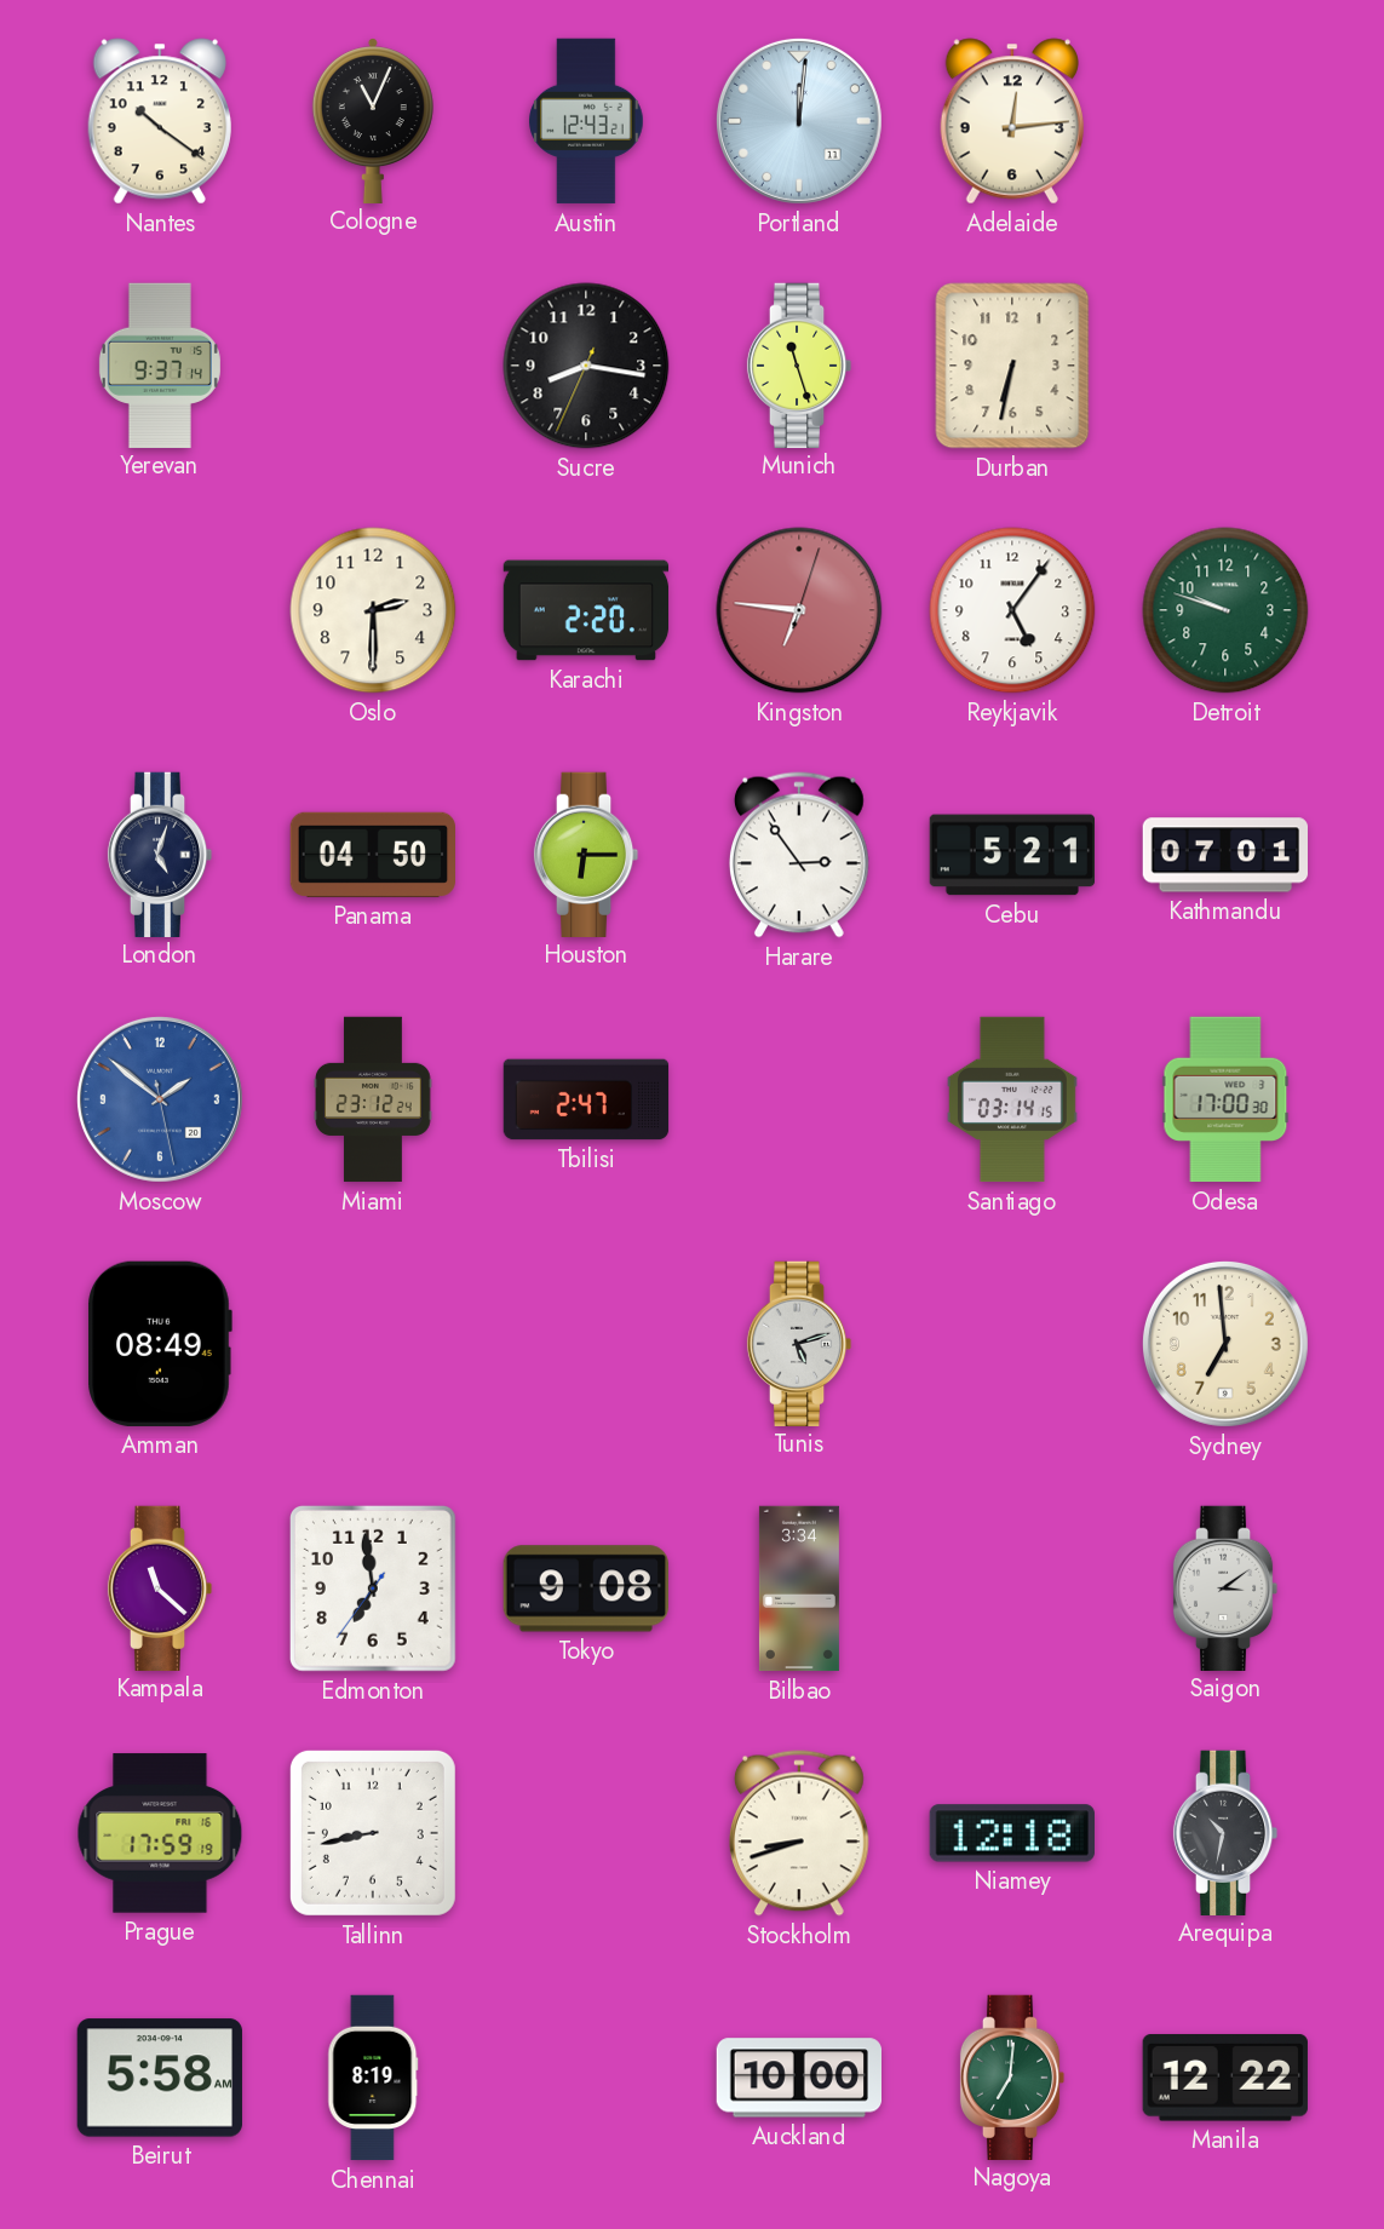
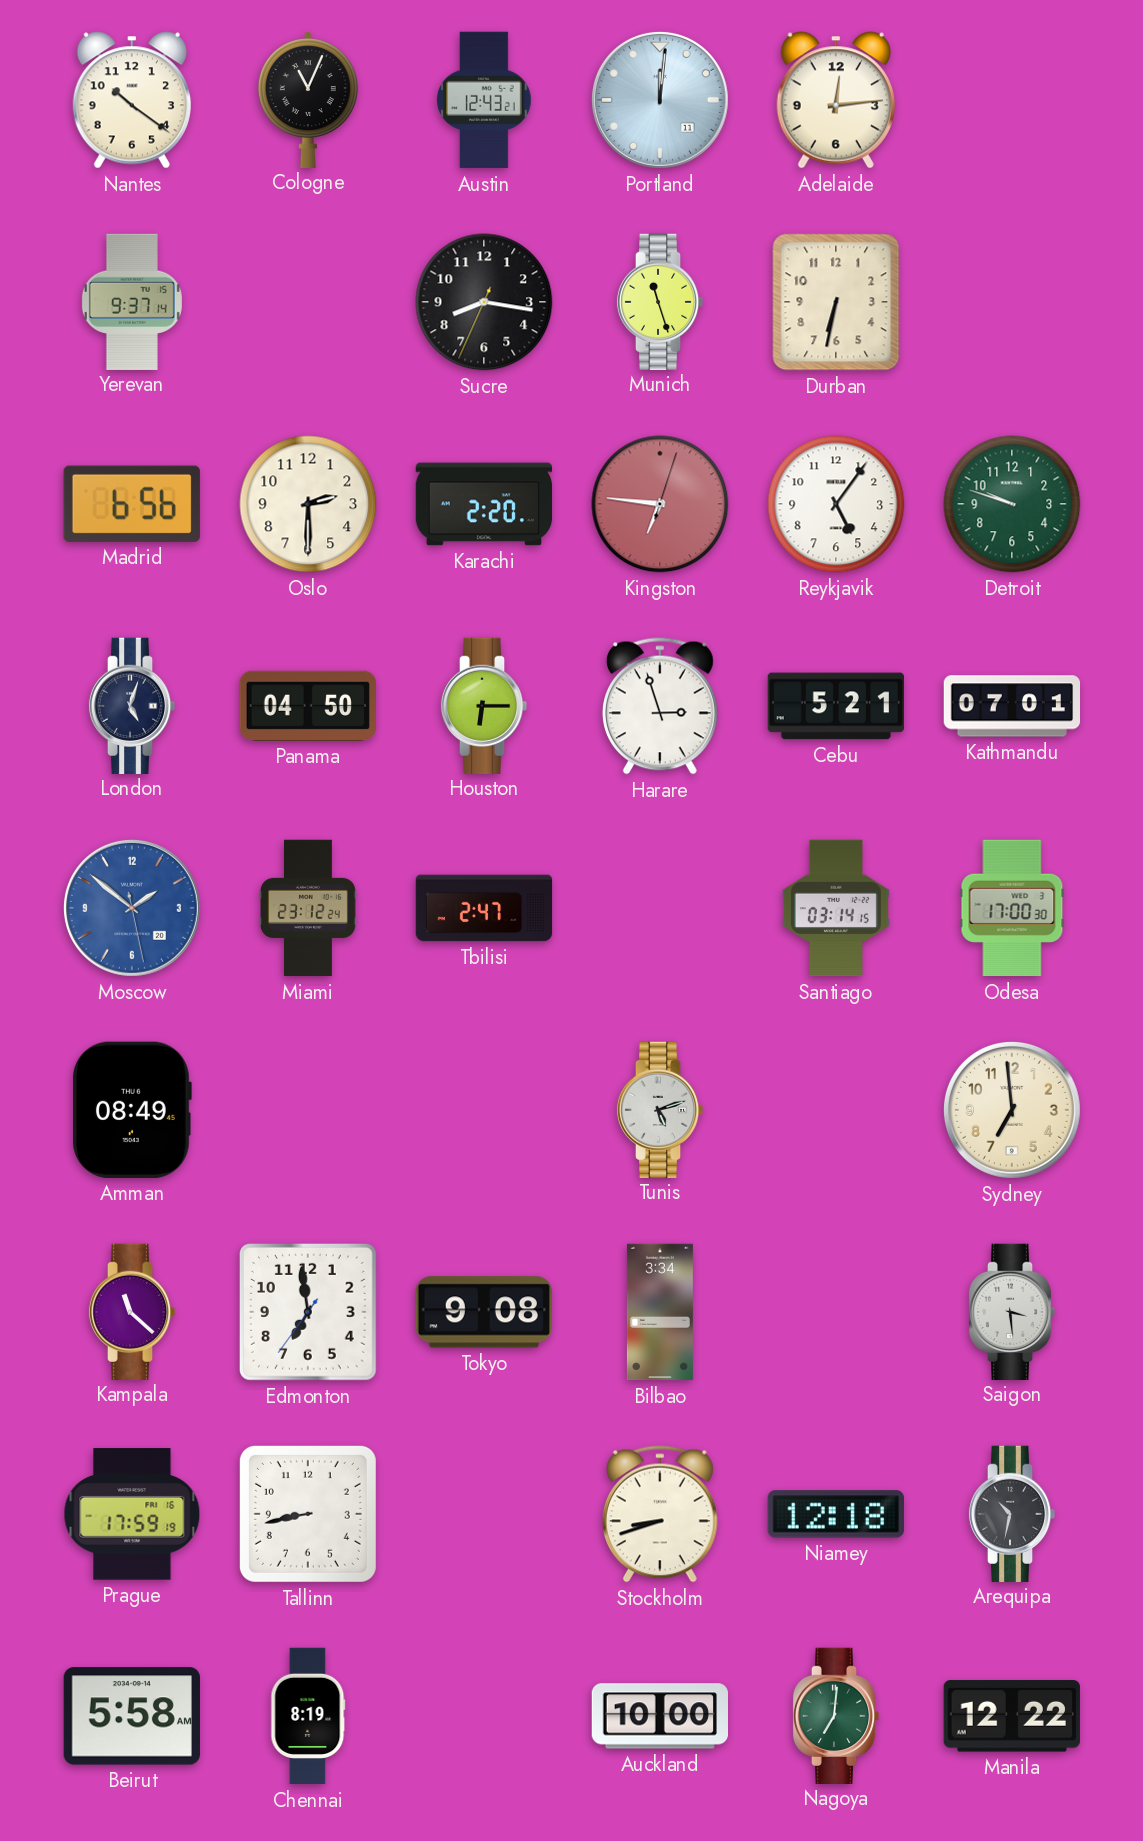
Madrid: none -> 6:56
Harare: 2:54 -> 2:57
Saigon: 3:09 -> 3:29
